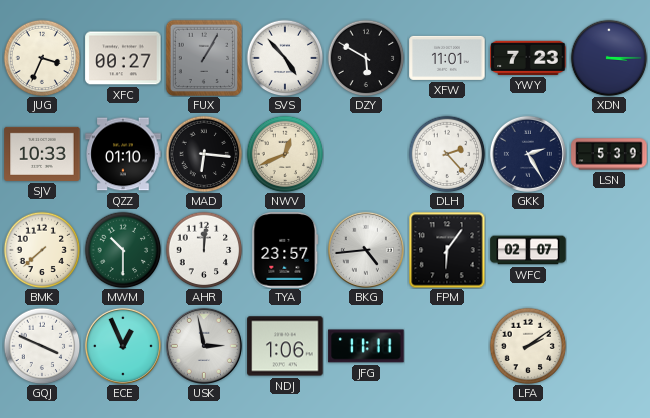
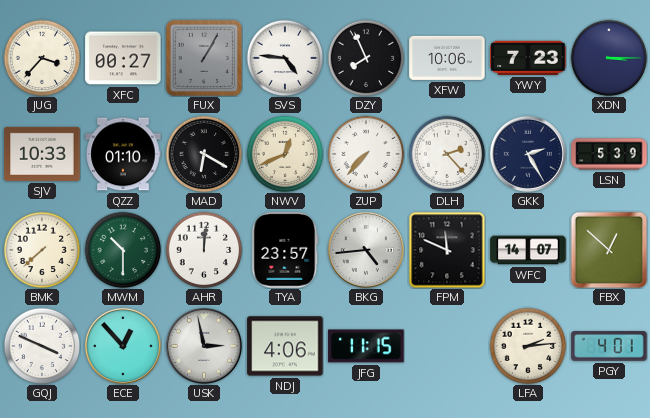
JUG: 3:34 -> 3:37
SVS: 4:53 -> 4:46
DZY: 5:50 -> 7:56
XFW: 11:01 -> 10:06
MAD: 6:16 -> 6:20
ZUP: none -> 7:37
FPM: 6:06 -> 11:49
WFC: 02:07 -> 14:07
FBX: none -> 12:52
ECE: 12:56 -> 12:53
NDJ: 1:06 -> 4:06
JFG: 11:11 -> 11:15
LFA: 2:09 -> 2:14
PGY: none -> 4:01
